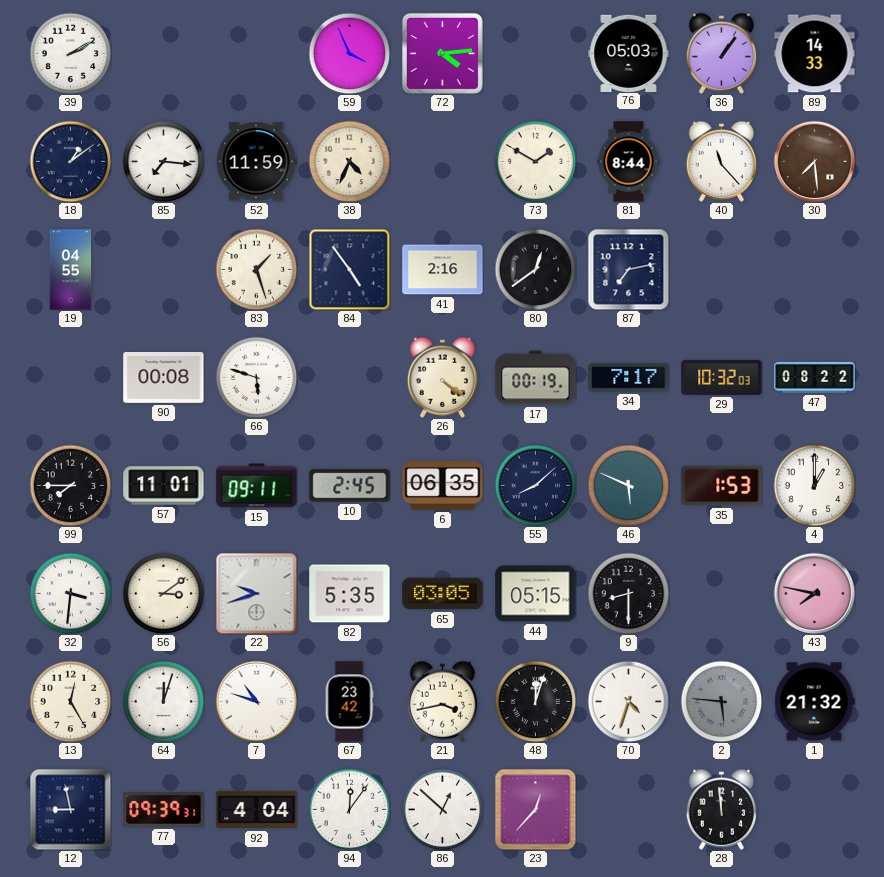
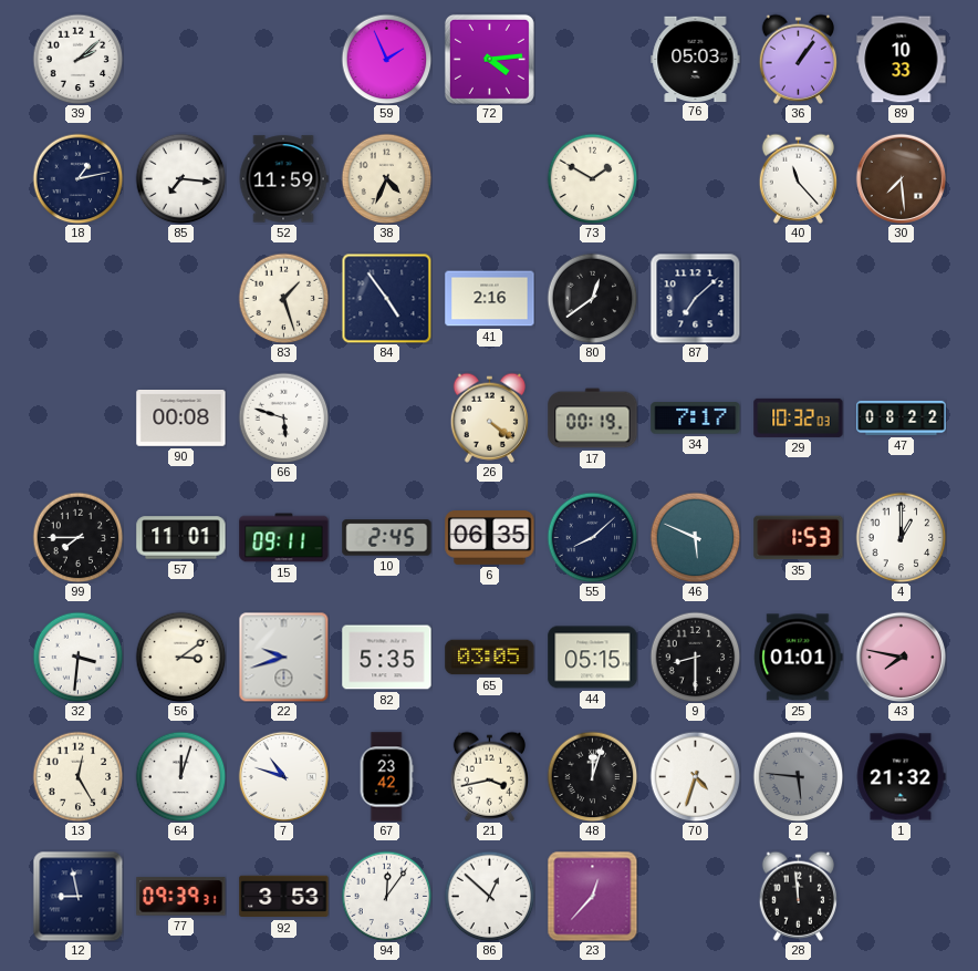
39: 2:10 -> 2:08
59: 3:56 -> 1:56
89: 14:33 -> 10:33
18: 1:09 -> 1:13
81: 8:44 -> none
19: 04:55 -> none
87: 7:13 -> 7:08
25: none -> 01:01
92: 4:04 -> 3:53
